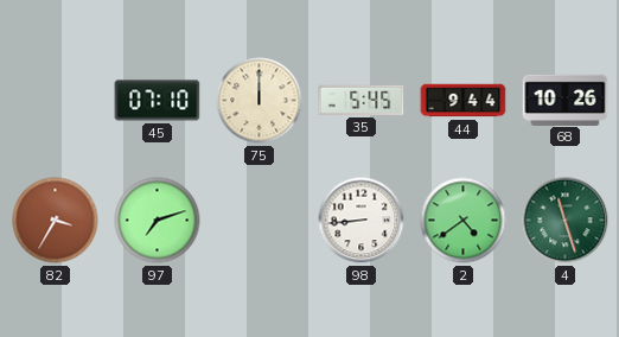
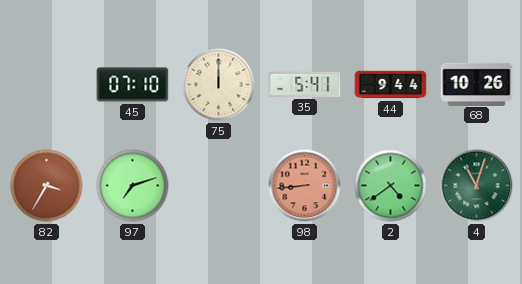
35: 5:45 -> 5:41
98 dial: white -> salmon
4: 11:27 -> 11:03
